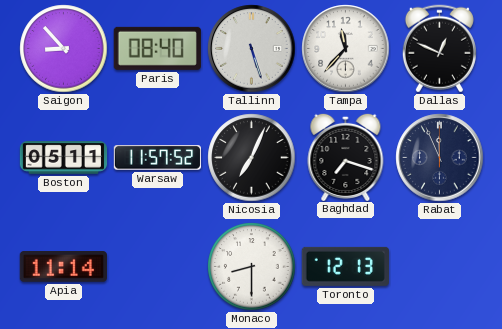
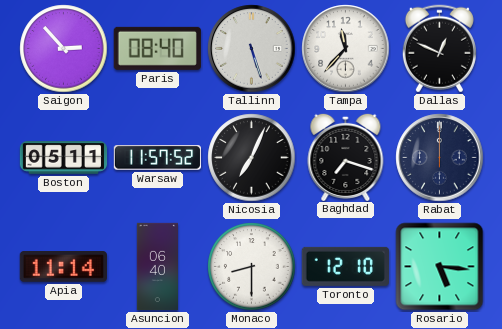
Saigon: 8:53 -> 2:53
Rabat: 11:56 -> 12:00
Asuncion: none -> 06:40
Toronto: 12:13 -> 12:10
Rosario: none -> 5:16
